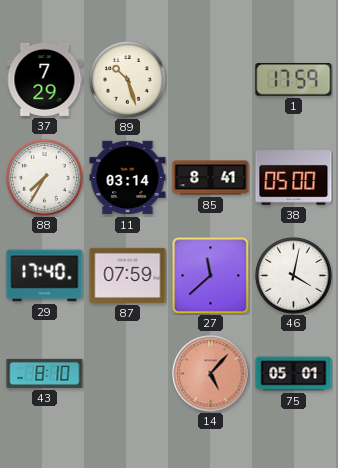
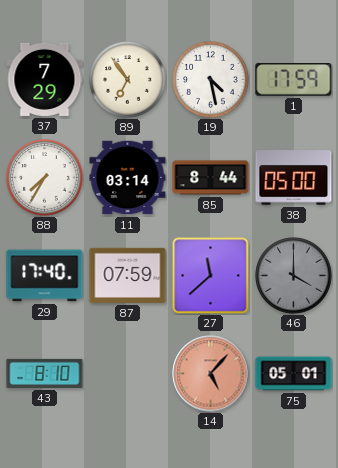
89: 10:27 -> 6:54
19: none -> 4:28
85: 8:41 -> 8:44
46: 4:02 -> 4:00
46 dial: white -> grey
